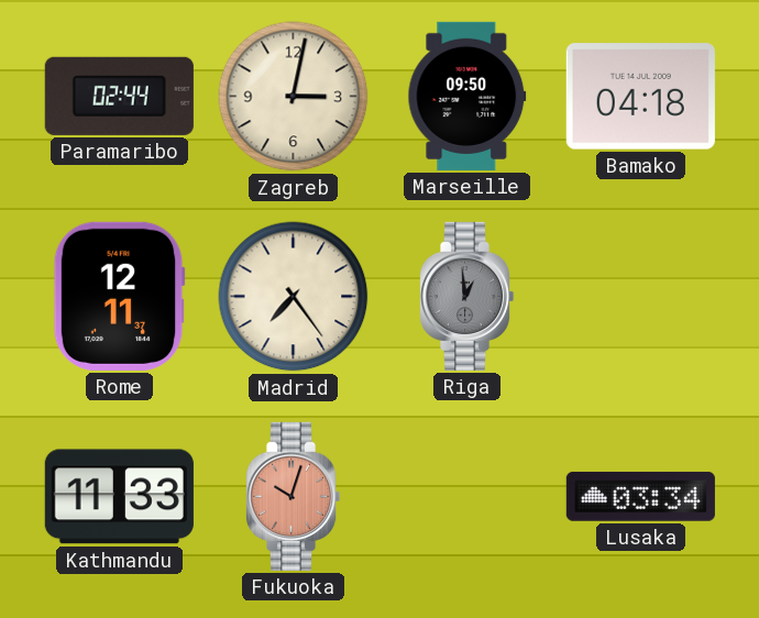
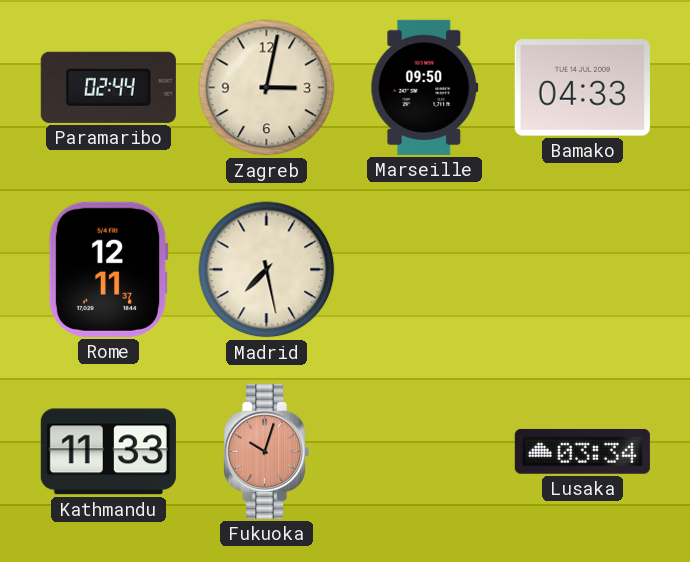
Bamako: 04:18 -> 04:33
Madrid: 7:24 -> 7:28
Riga: 12:59 -> none
